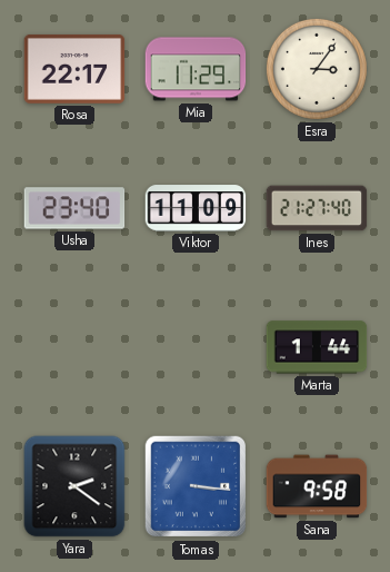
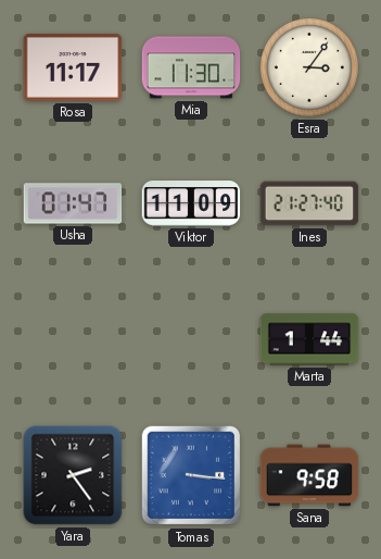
Rosa: 22:17 -> 11:17
Mia: 11:29 -> 11:30
Usha: 23:40 -> 01:47
Yara: 2:21 -> 2:24
